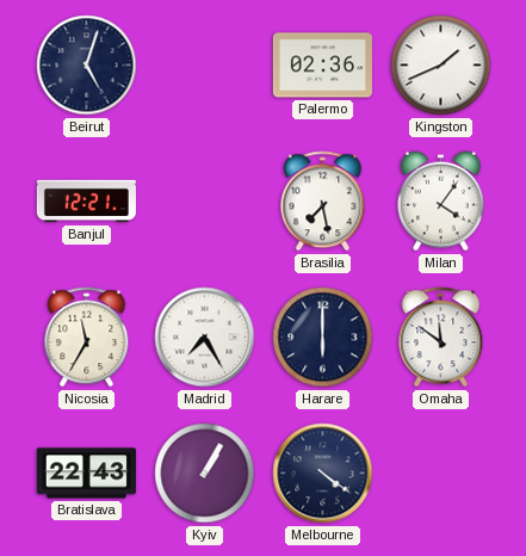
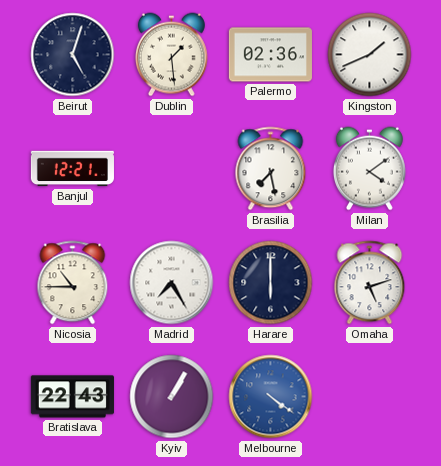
Dublin: none -> 1:29
Milan: 4:06 -> 4:09
Nicosia: 11:35 -> 10:45
Omaha: 11:51 -> 5:12
Melbourne dial: navy -> blue
